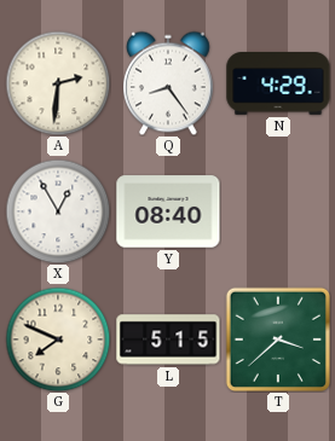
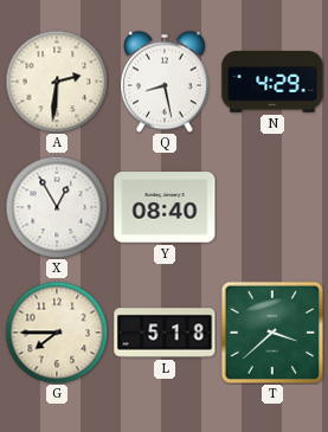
Q: 8:24 -> 8:28
G: 7:49 -> 7:45
L: 5:15 -> 5:18
